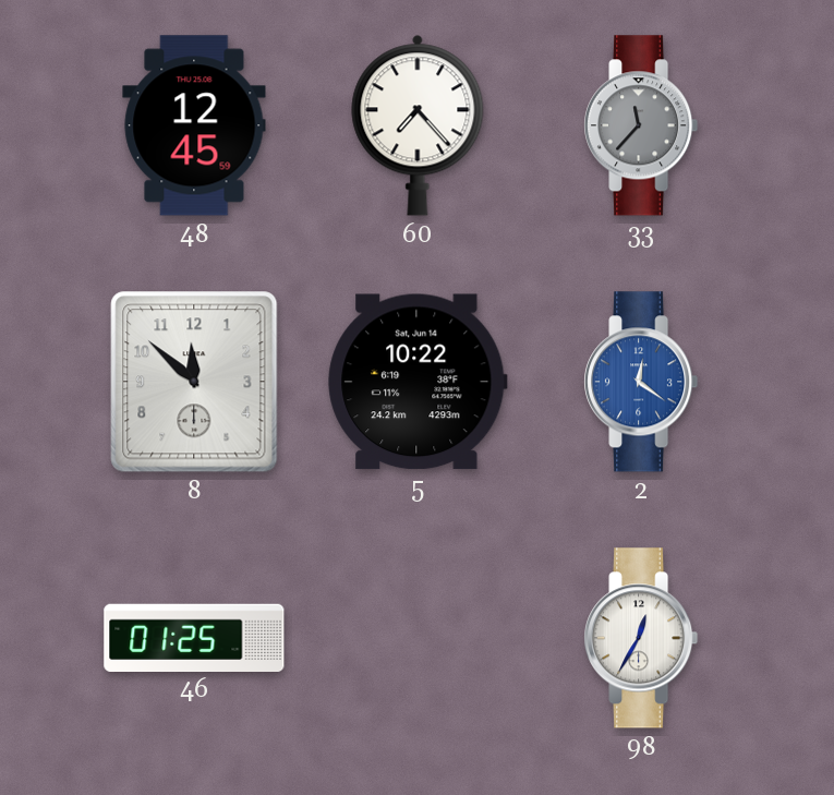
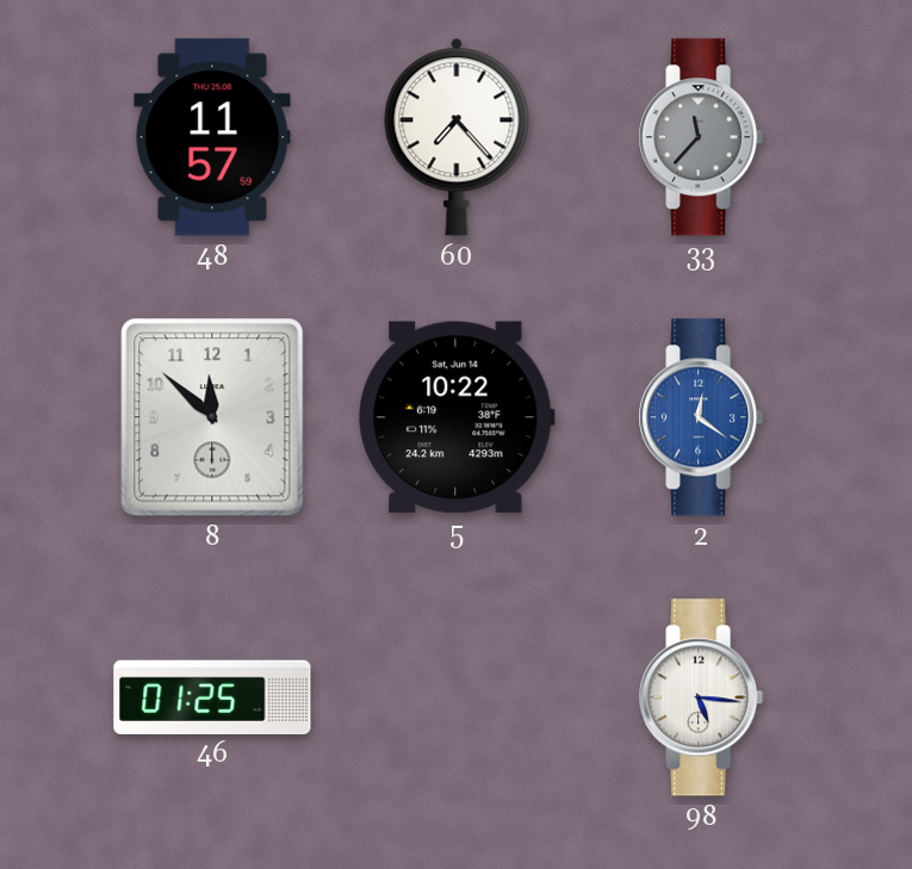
48: 12:45 -> 11:57
98: 12:35 -> 5:16
